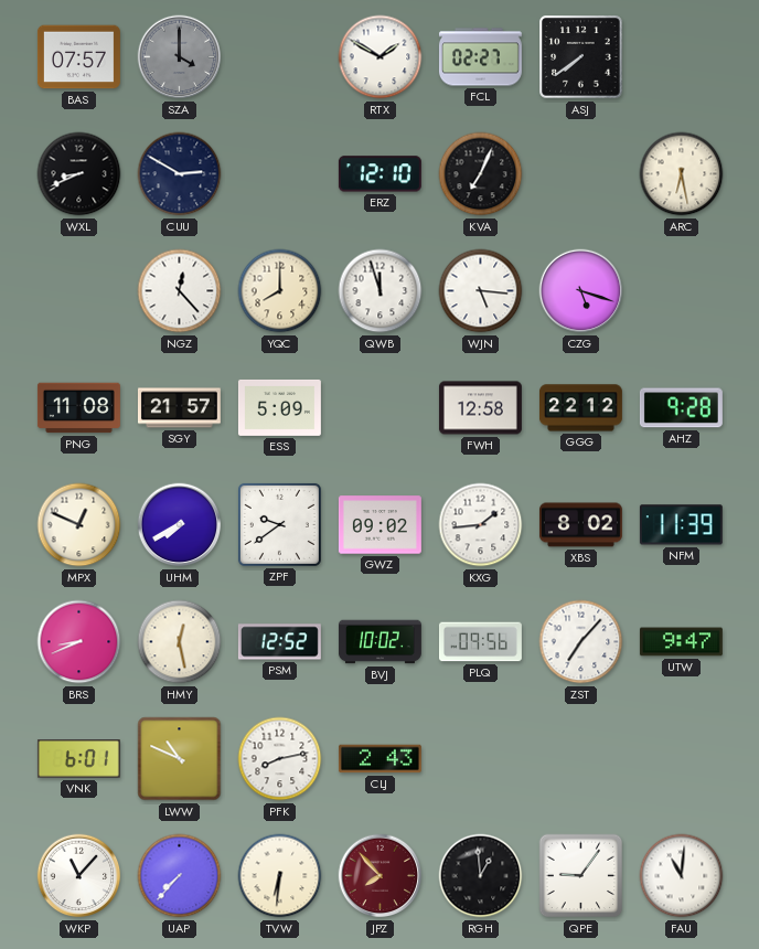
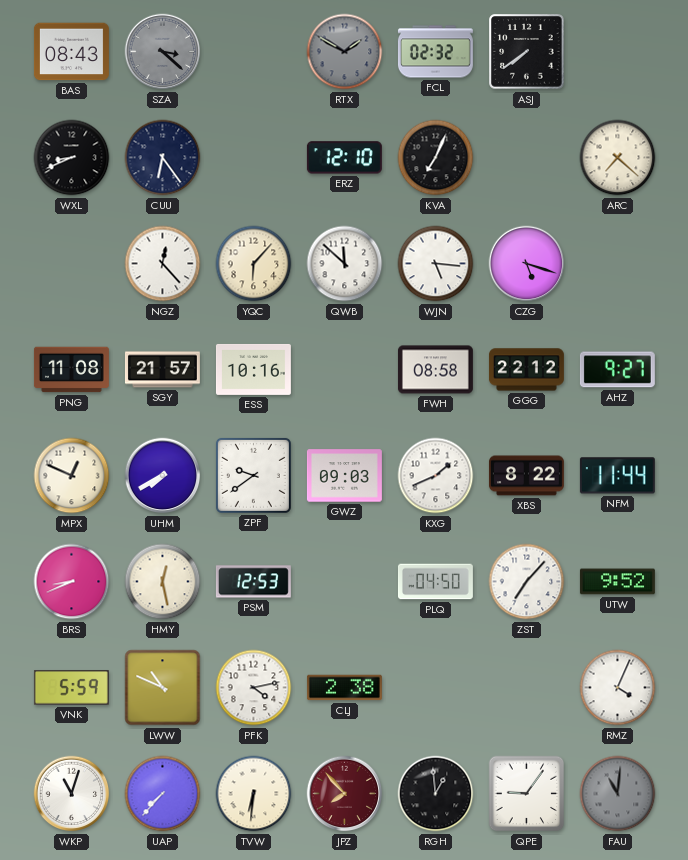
BAS: 07:57 -> 08:43
SZA: 4:00 -> 3:22
RTX dial: white -> grey
FCL: 02:27 -> 02:32
CUU: 2:50 -> 6:24
ARC: 6:28 -> 7:22
YQC: 8:00 -> 6:07
QWB: 11:57 -> 11:52
ESS: 5:09 -> 10:16
FWH: 12:58 -> 08:58
AHZ: 9:28 -> 9:27
GWZ: 09:02 -> 09:03
KXG: 1:44 -> 1:41
XBS: 8:02 -> 8:22
NFM: 11:39 -> 11:44
PSM: 12:52 -> 12:53
BVJ: 10:02 -> none
PLQ: 09:56 -> 04:50
UTW: 9:47 -> 9:52
VNK: 6:01 -> 5:59
PFK: 8:13 -> 4:13
CLJ: 2:43 -> 2:38
RMZ: none -> 4:04
WKP: 11:07 -> 11:03
FAU dial: white -> grey
